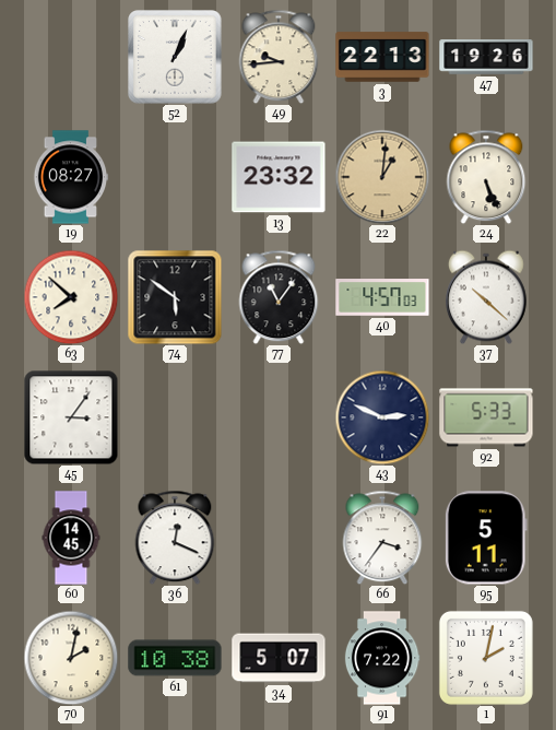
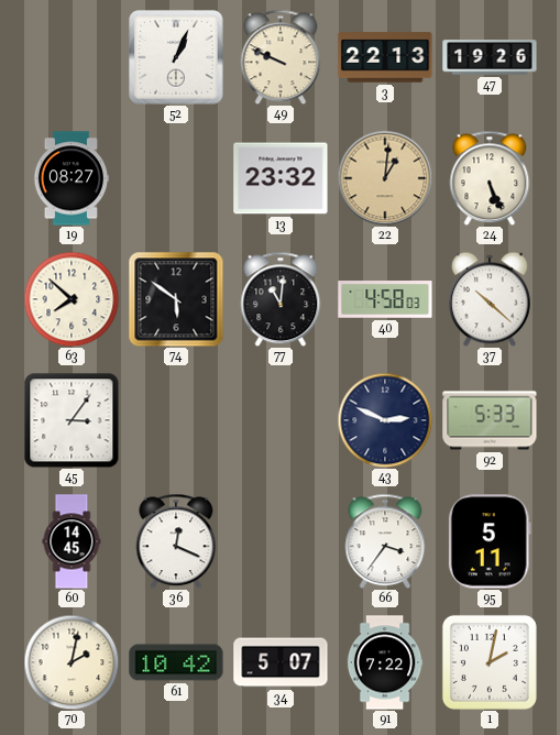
49: 9:44 -> 9:49
77: 11:06 -> 11:01
40: 4:57 -> 4:58
61: 10:38 -> 10:42
